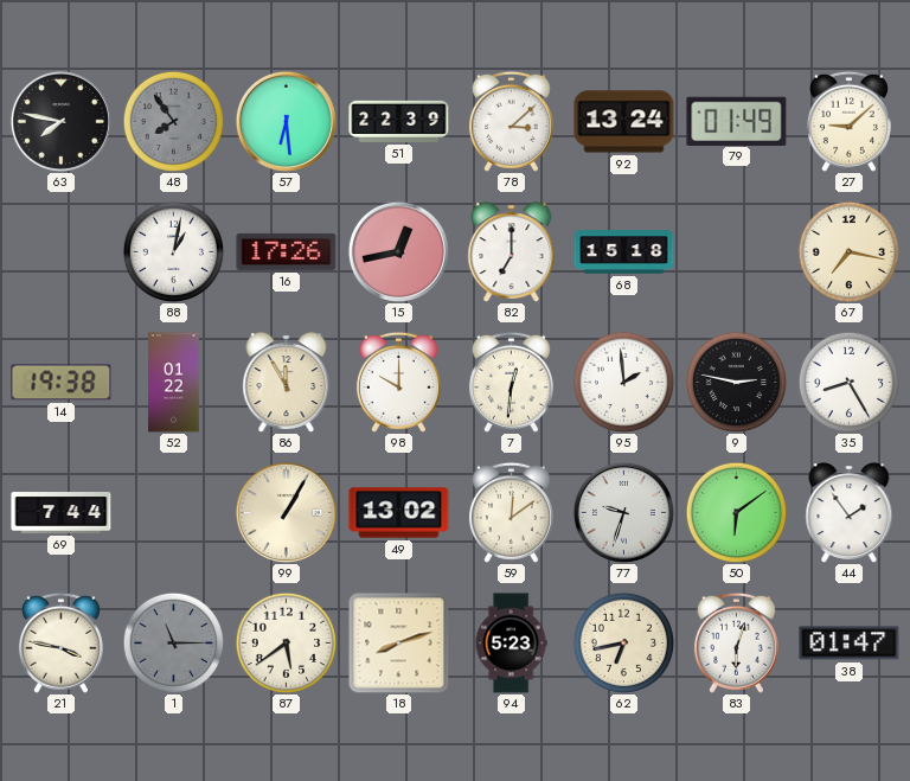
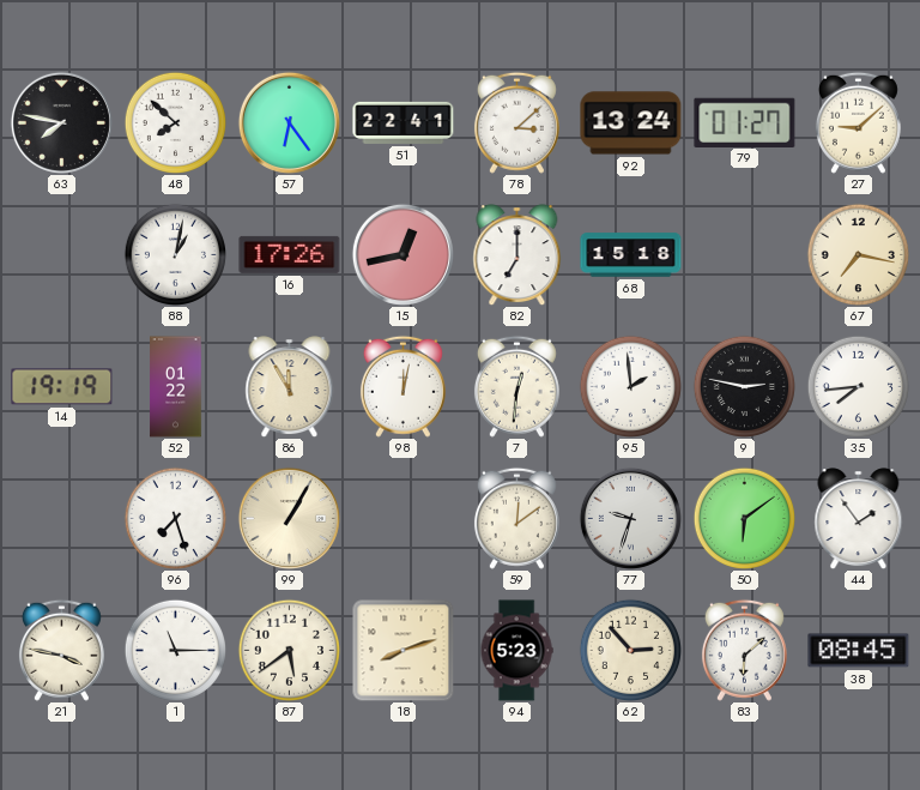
48: 7:54 -> 7:52
48 dial: grey -> white
57: 6:29 -> 6:24
51: 22:39 -> 22:41
79: 01:49 -> 01:27
14: 19:38 -> 19:19
98: 10:00 -> 12:02
35: 8:25 -> 7:44
69: 7:44 -> none
96: none -> 7:27
49: 13:02 -> none
1 dial: grey -> white
62: 6:43 -> 2:53
83: 6:03 -> 6:08
38: 01:47 -> 08:45
